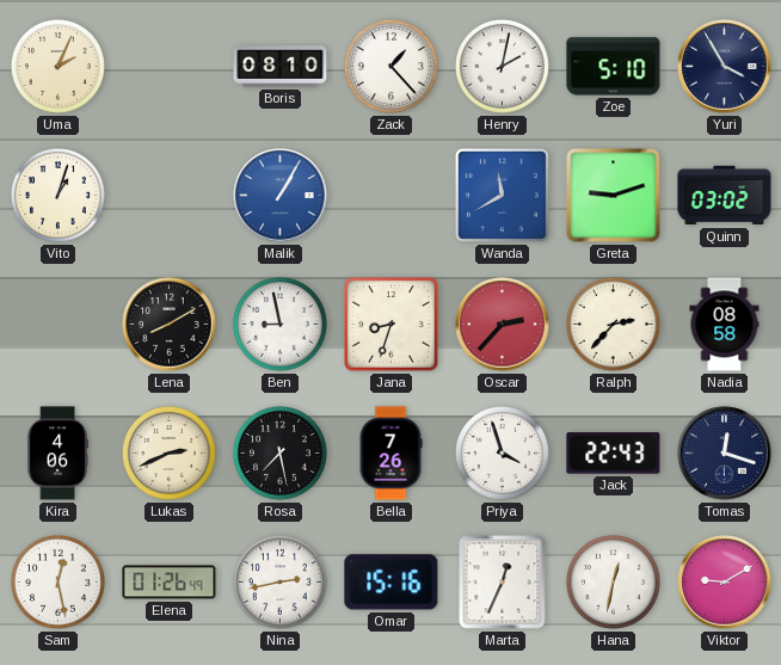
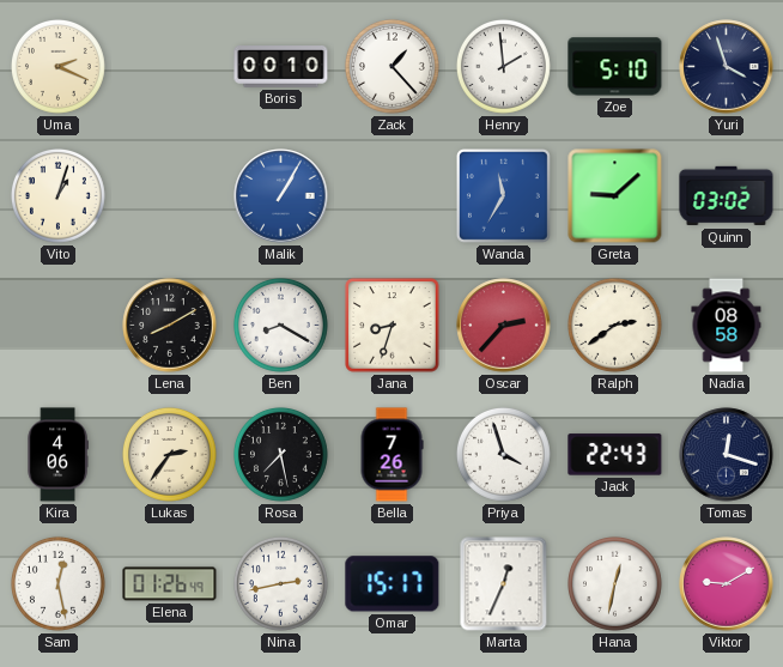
Uma: 2:04 -> 2:19
Boris: 08:10 -> 00:10
Henry: 2:02 -> 1:59
Yuri: 3:55 -> 3:57
Wanda: 11:40 -> 11:35
Greta: 9:12 -> 9:08
Ben: 8:58 -> 8:20
Ralph: 2:37 -> 2:39
Lukas: 2:41 -> 2:36
Omar: 15:16 -> 15:17
